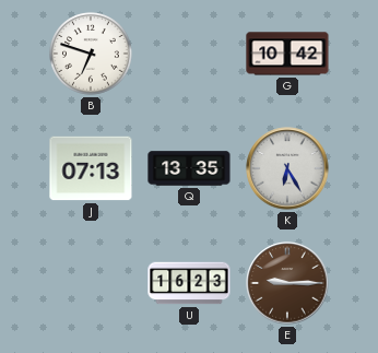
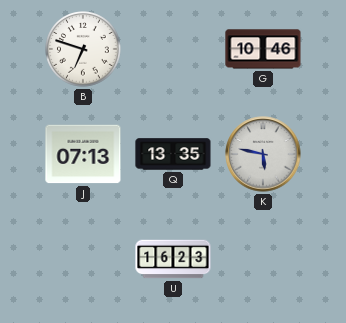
G: 10:42 -> 10:46
K: 6:25 -> 5:47
E: 9:15 -> none
